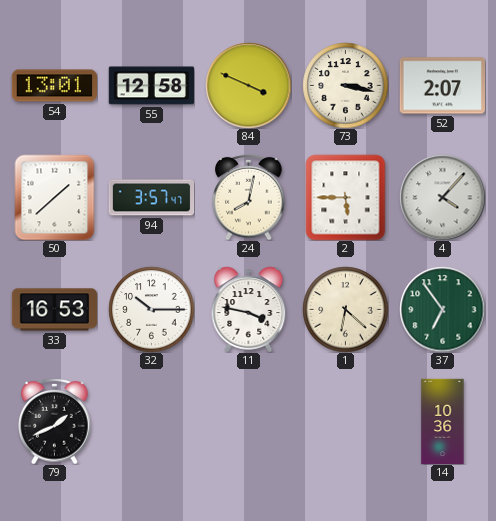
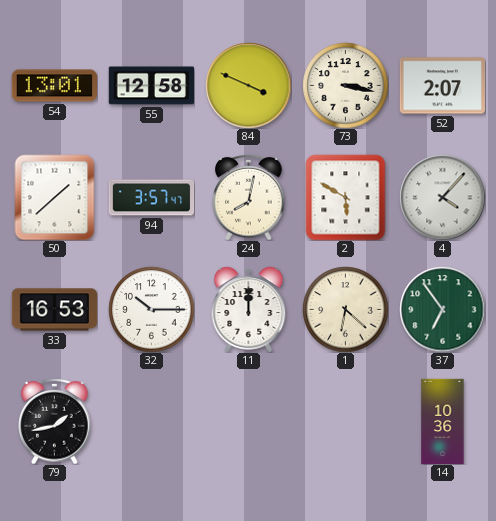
2: 5:45 -> 5:50
11: 3:47 -> 12:00
79: 1:41 -> 1:43
